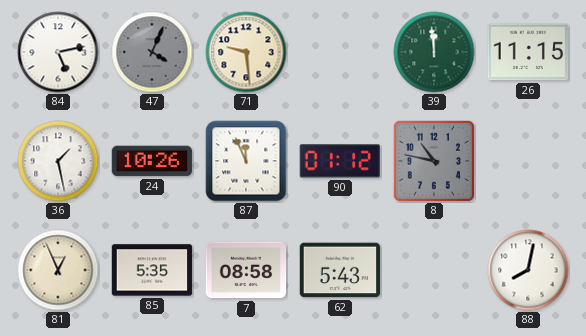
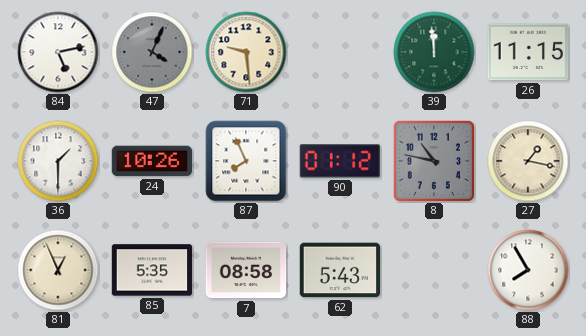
36: 1:28 -> 1:30
87: 11:56 -> 7:56
27: none -> 1:17
88: 8:02 -> 7:55
